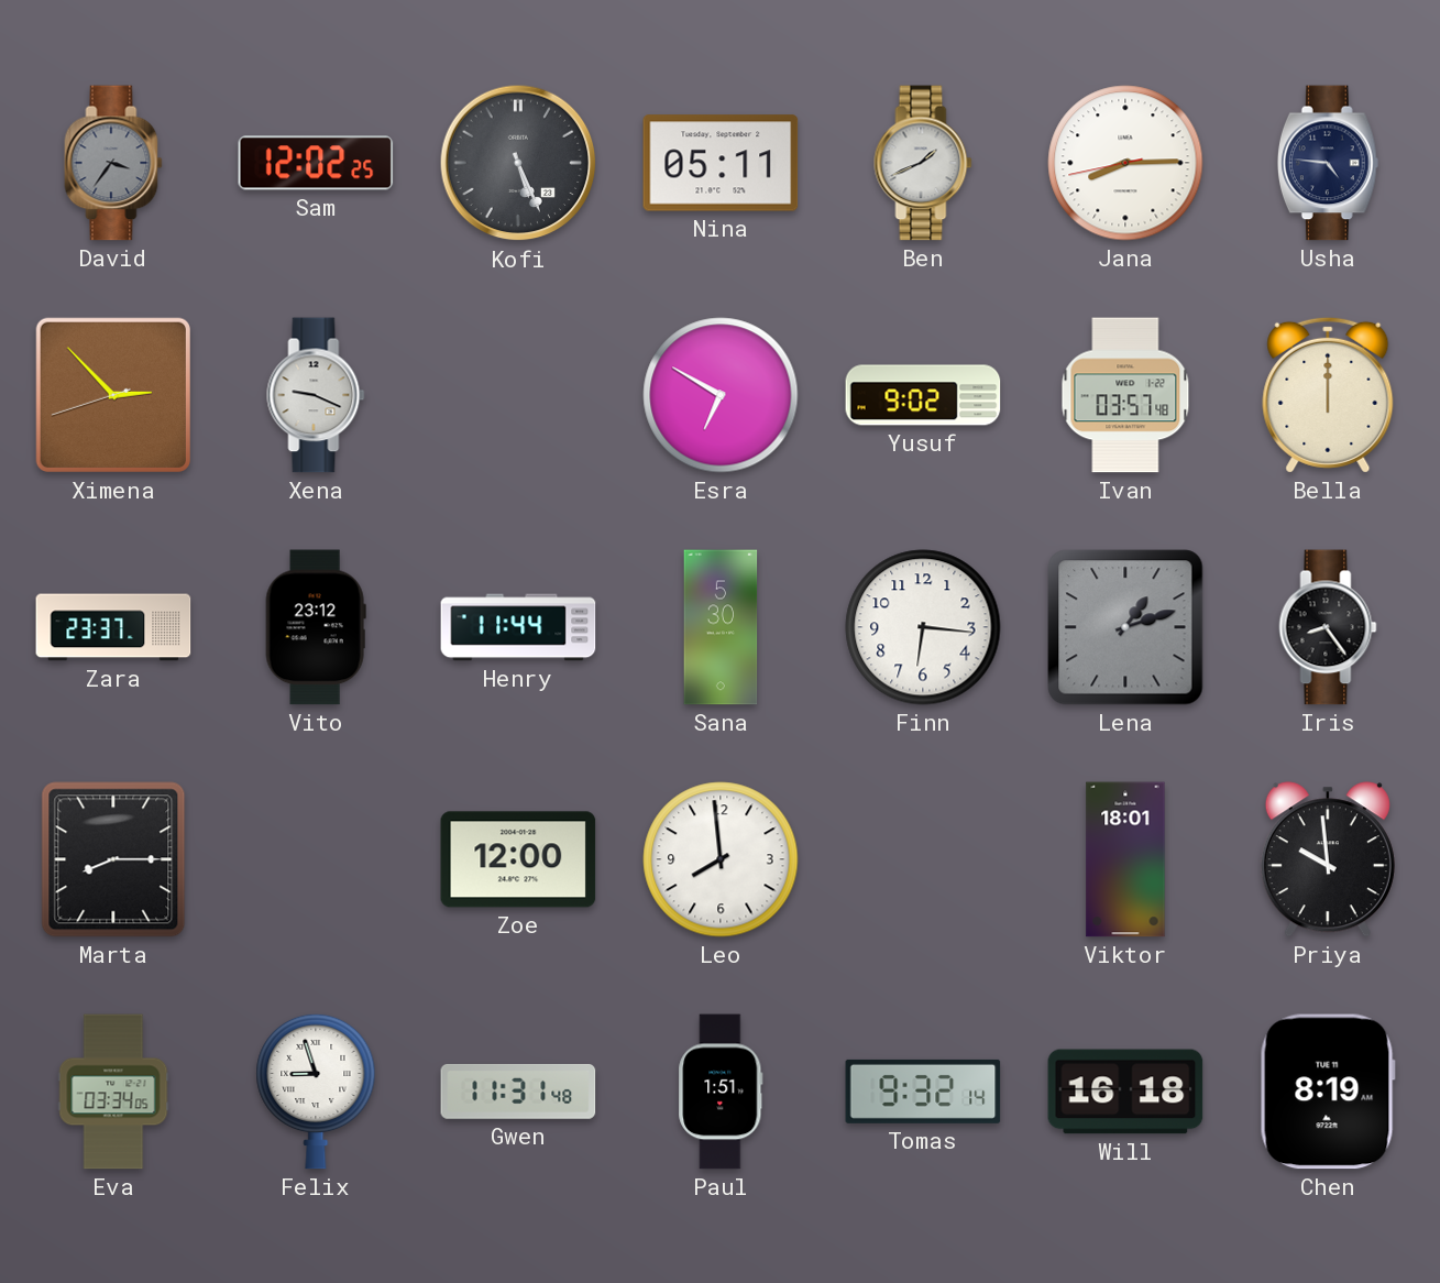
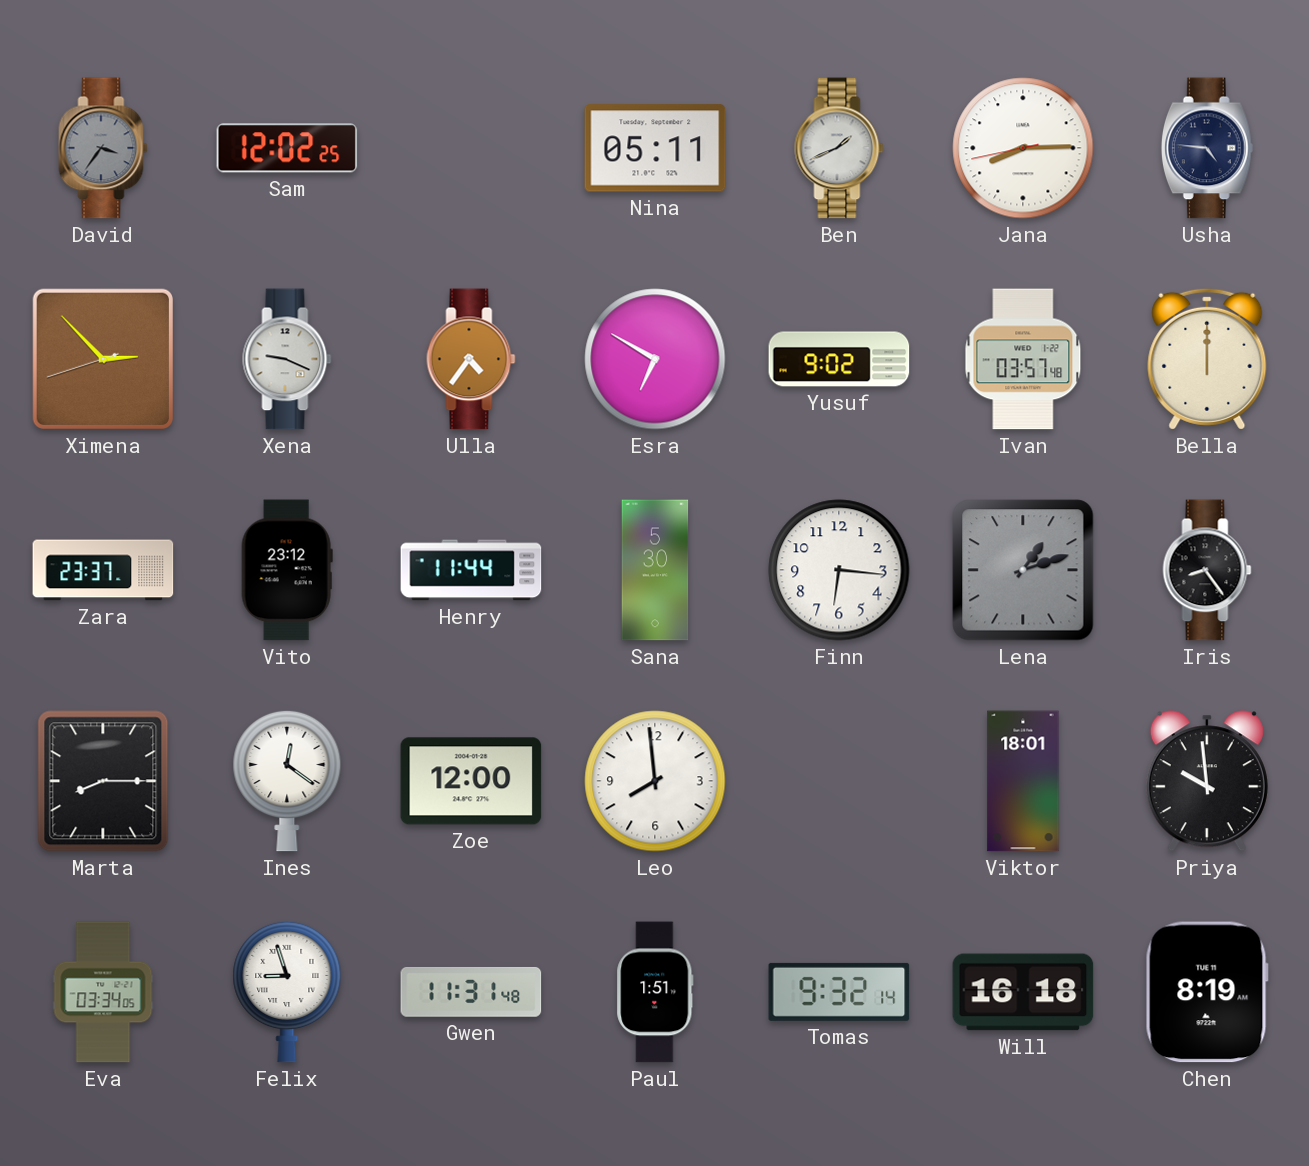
Kofi: 5:26 -> none
Ulla: none -> 4:36
Ines: none -> 12:21
